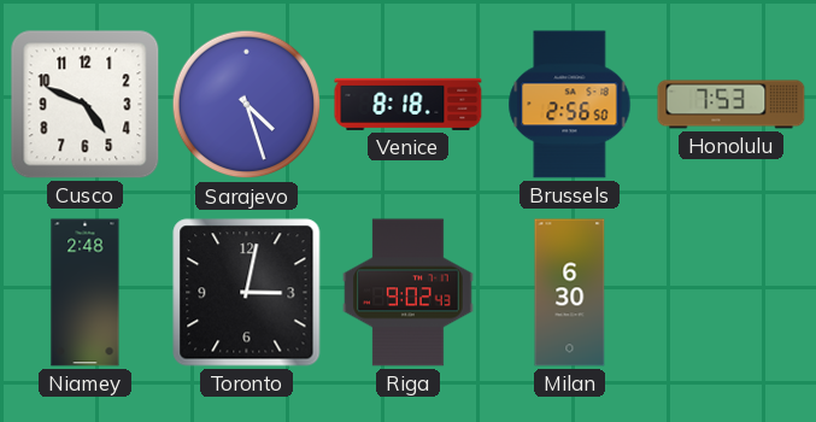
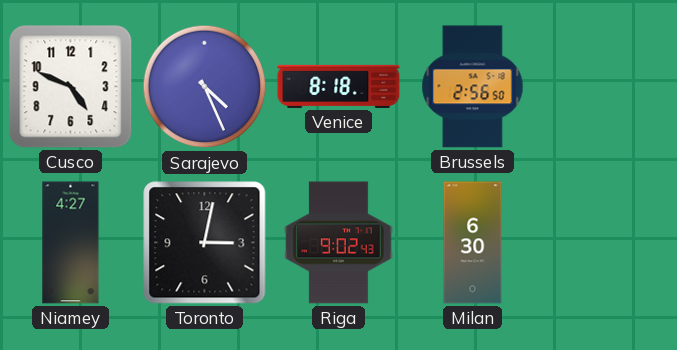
Sarajevo: 4:27 -> 4:26
Honolulu: 7:53 -> none
Niamey: 2:48 -> 4:27
